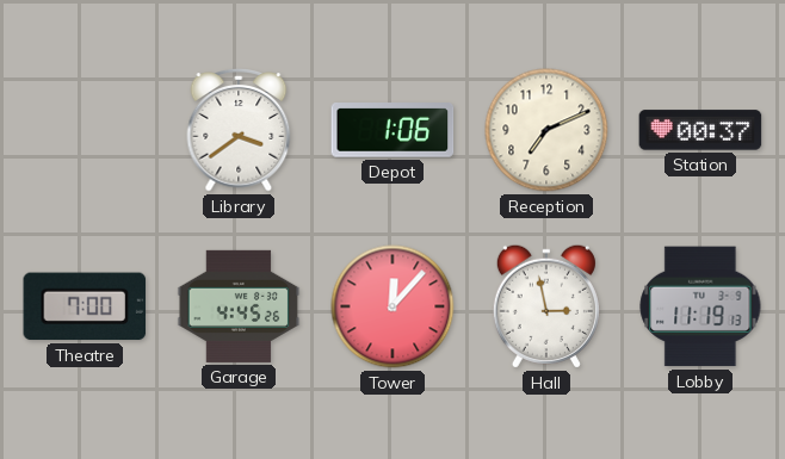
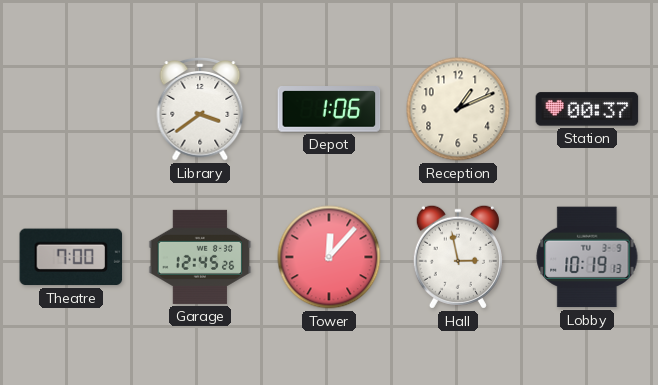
Reception: 7:11 -> 1:11
Garage: 4:45 -> 12:45
Lobby: 11:19 -> 10:19
